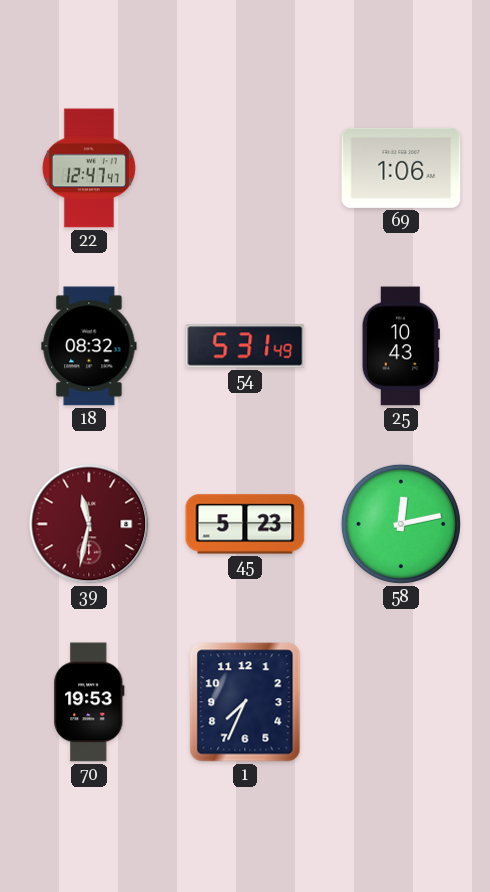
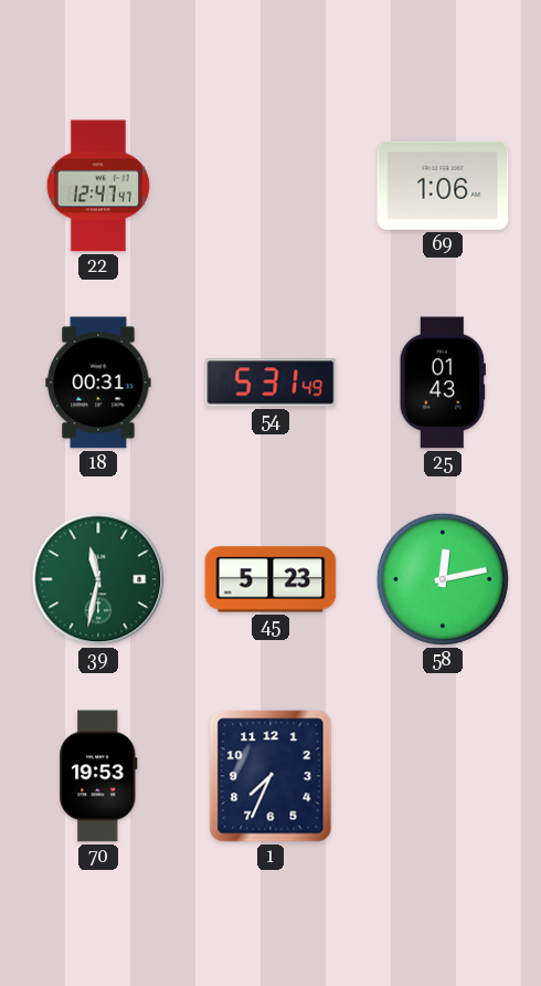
18: 08:32 -> 00:31
25: 10:43 -> 01:43
39 dial: burgundy -> green
